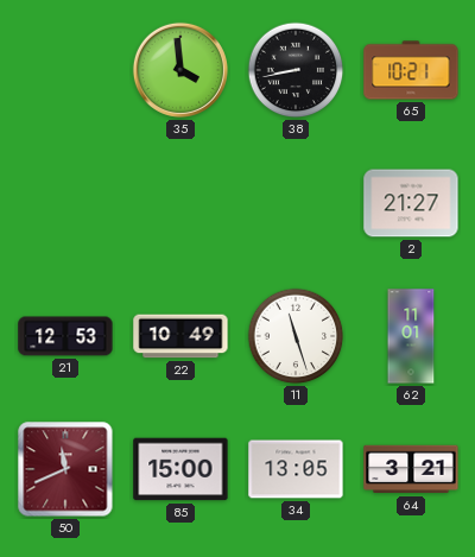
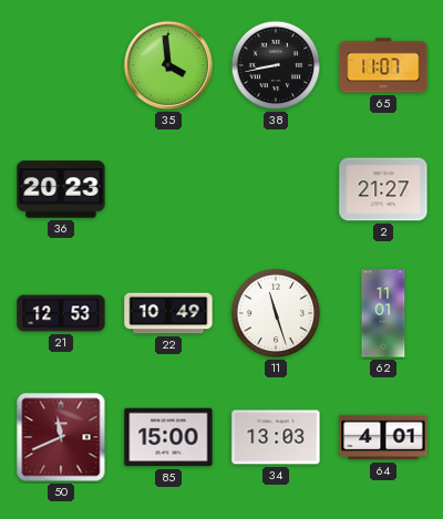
65: 10:21 -> 11:07
36: none -> 20:23
34: 13:05 -> 13:03
64: 3:21 -> 4:01
